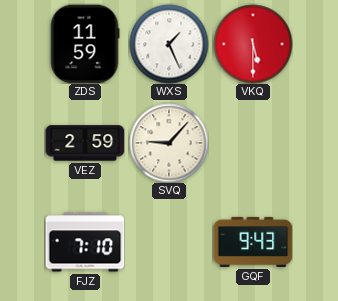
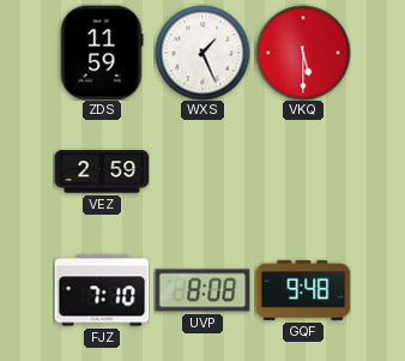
SVQ: 9:07 -> none
UVP: none -> 8:08
GQF: 9:43 -> 9:48
